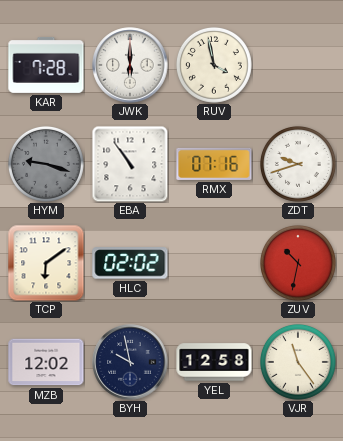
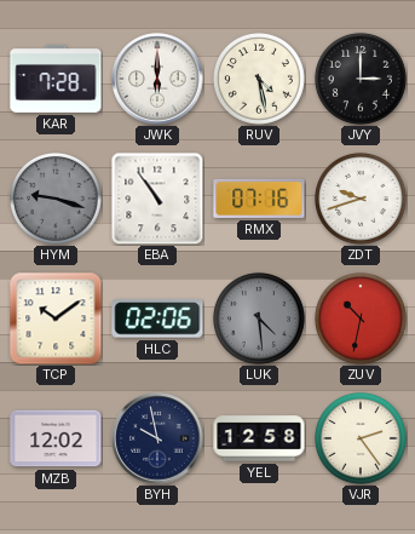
RUV: 3:58 -> 4:28
JVY: none -> 3:00
TCP: 6:09 -> 10:09
HLC: 02:02 -> 02:06
LUK: none -> 4:29
VJR: 11:24 -> 2:24
